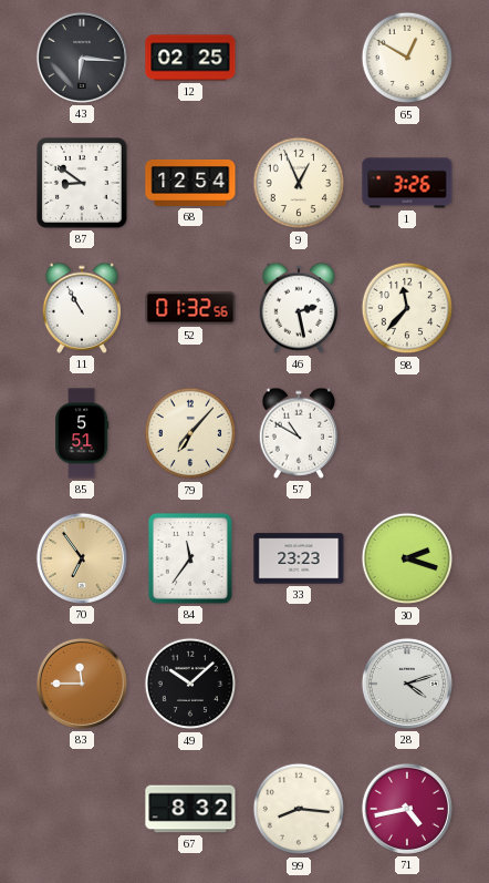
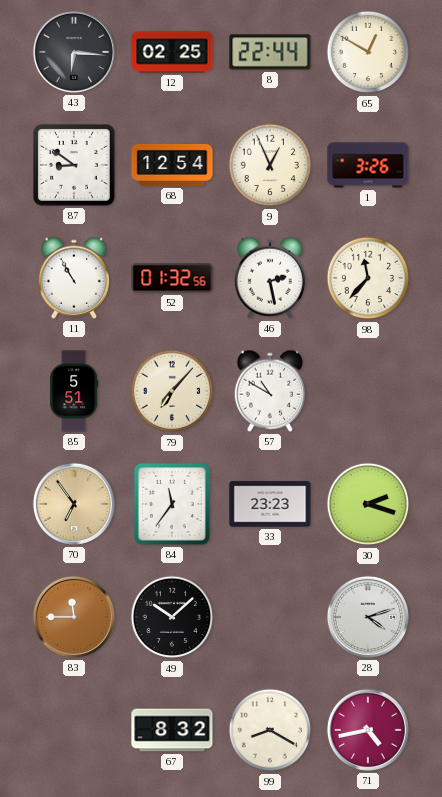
8: none -> 22:44
99: 8:16 -> 8:20
